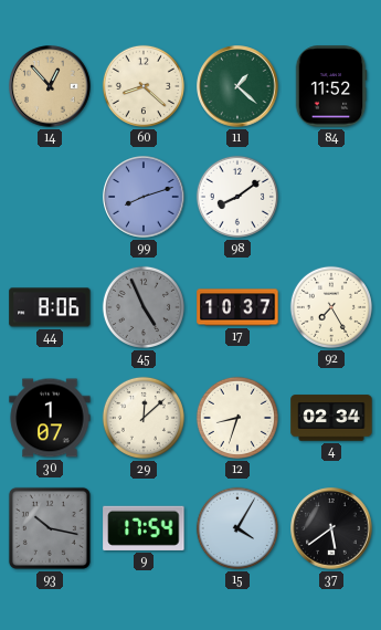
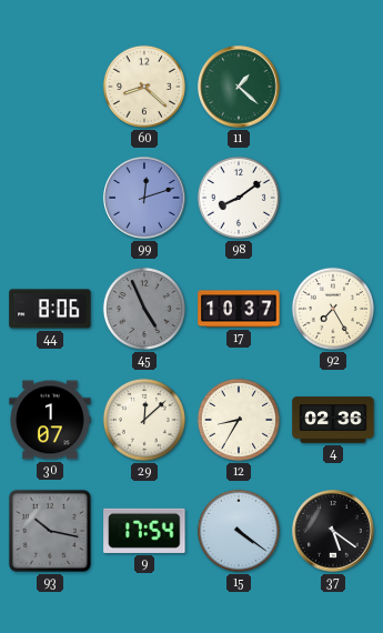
14: 12:53 -> none
84: 11:52 -> none
99: 8:12 -> 12:12
12: 8:33 -> 8:35
4: 02:34 -> 02:36
15: 4:05 -> 4:21
37: 5:39 -> 5:21
